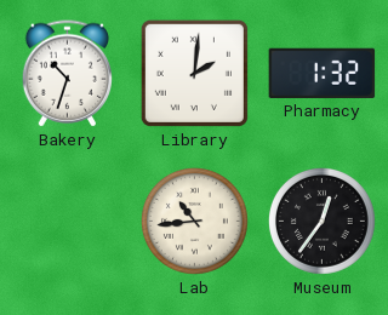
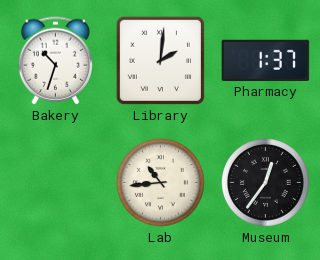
Pharmacy: 1:32 -> 1:37
